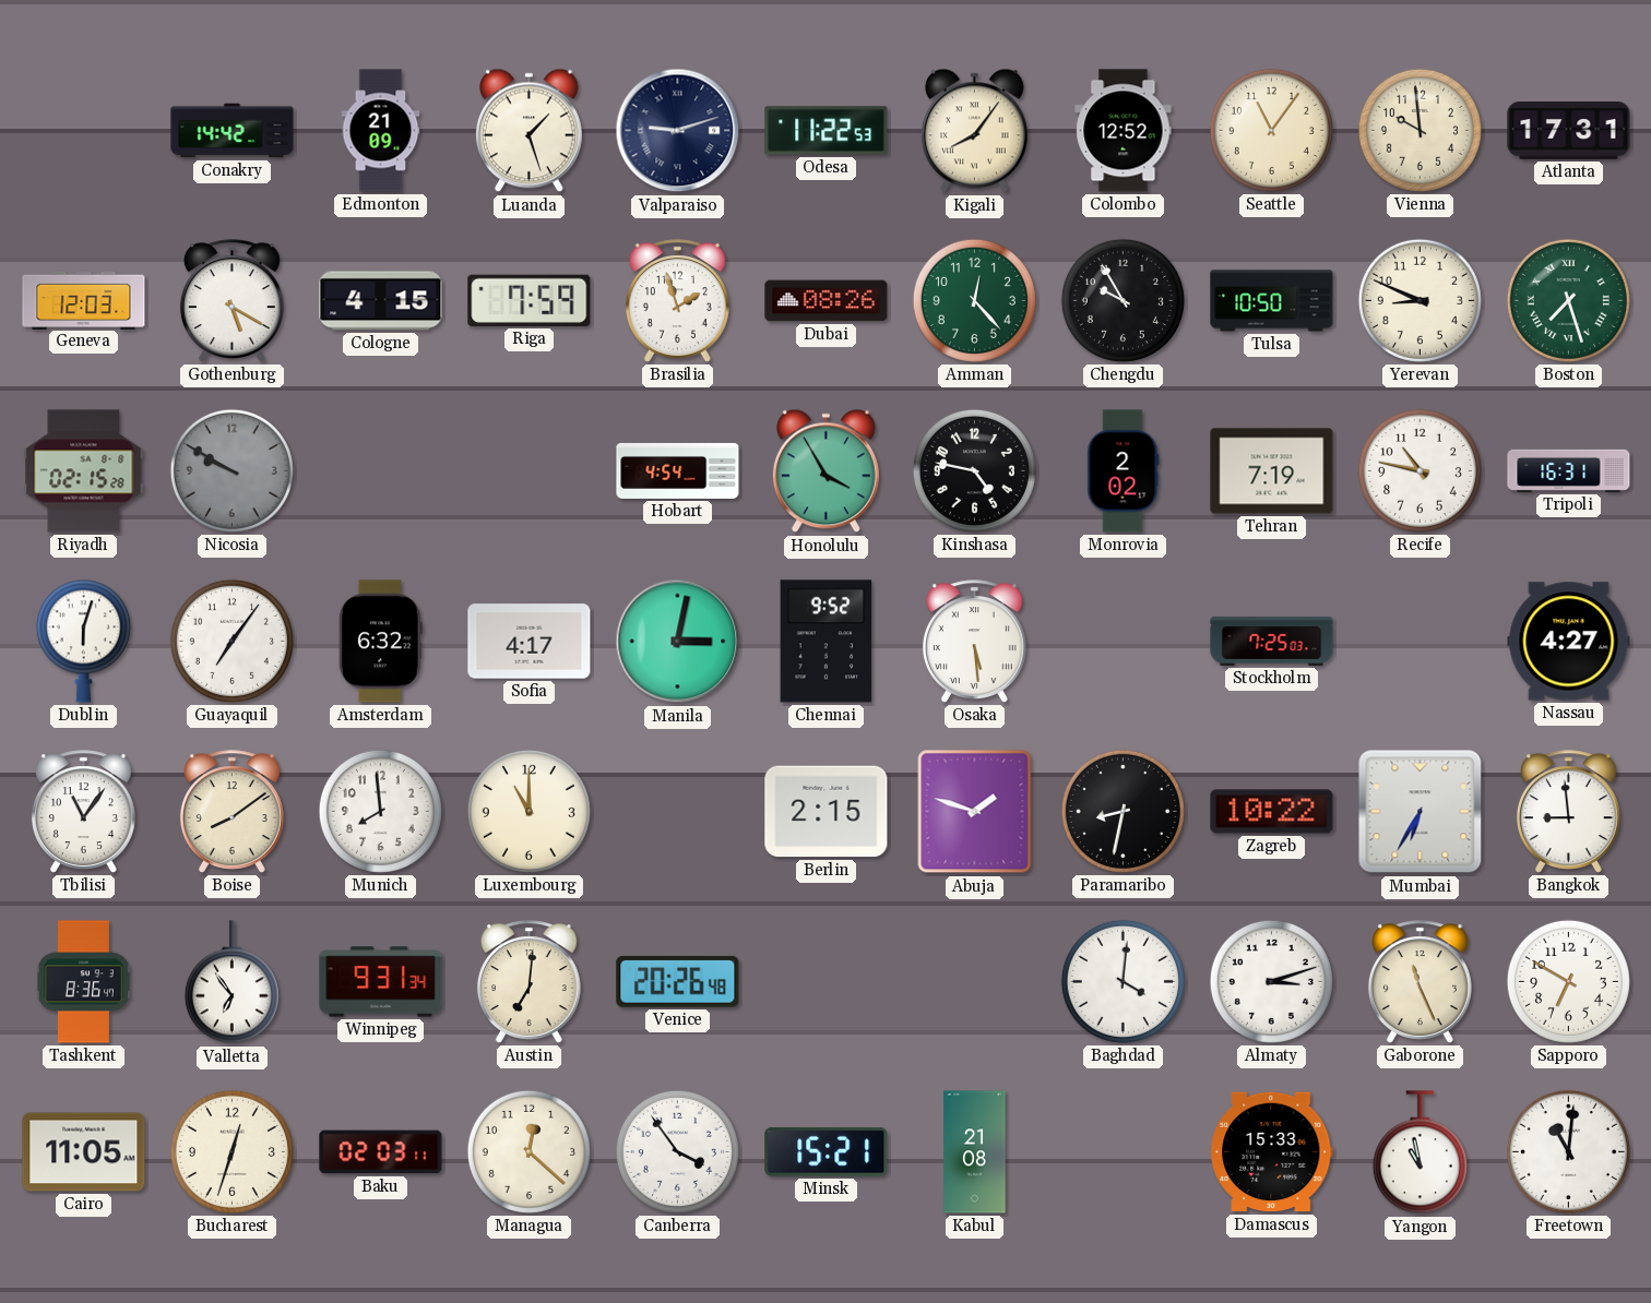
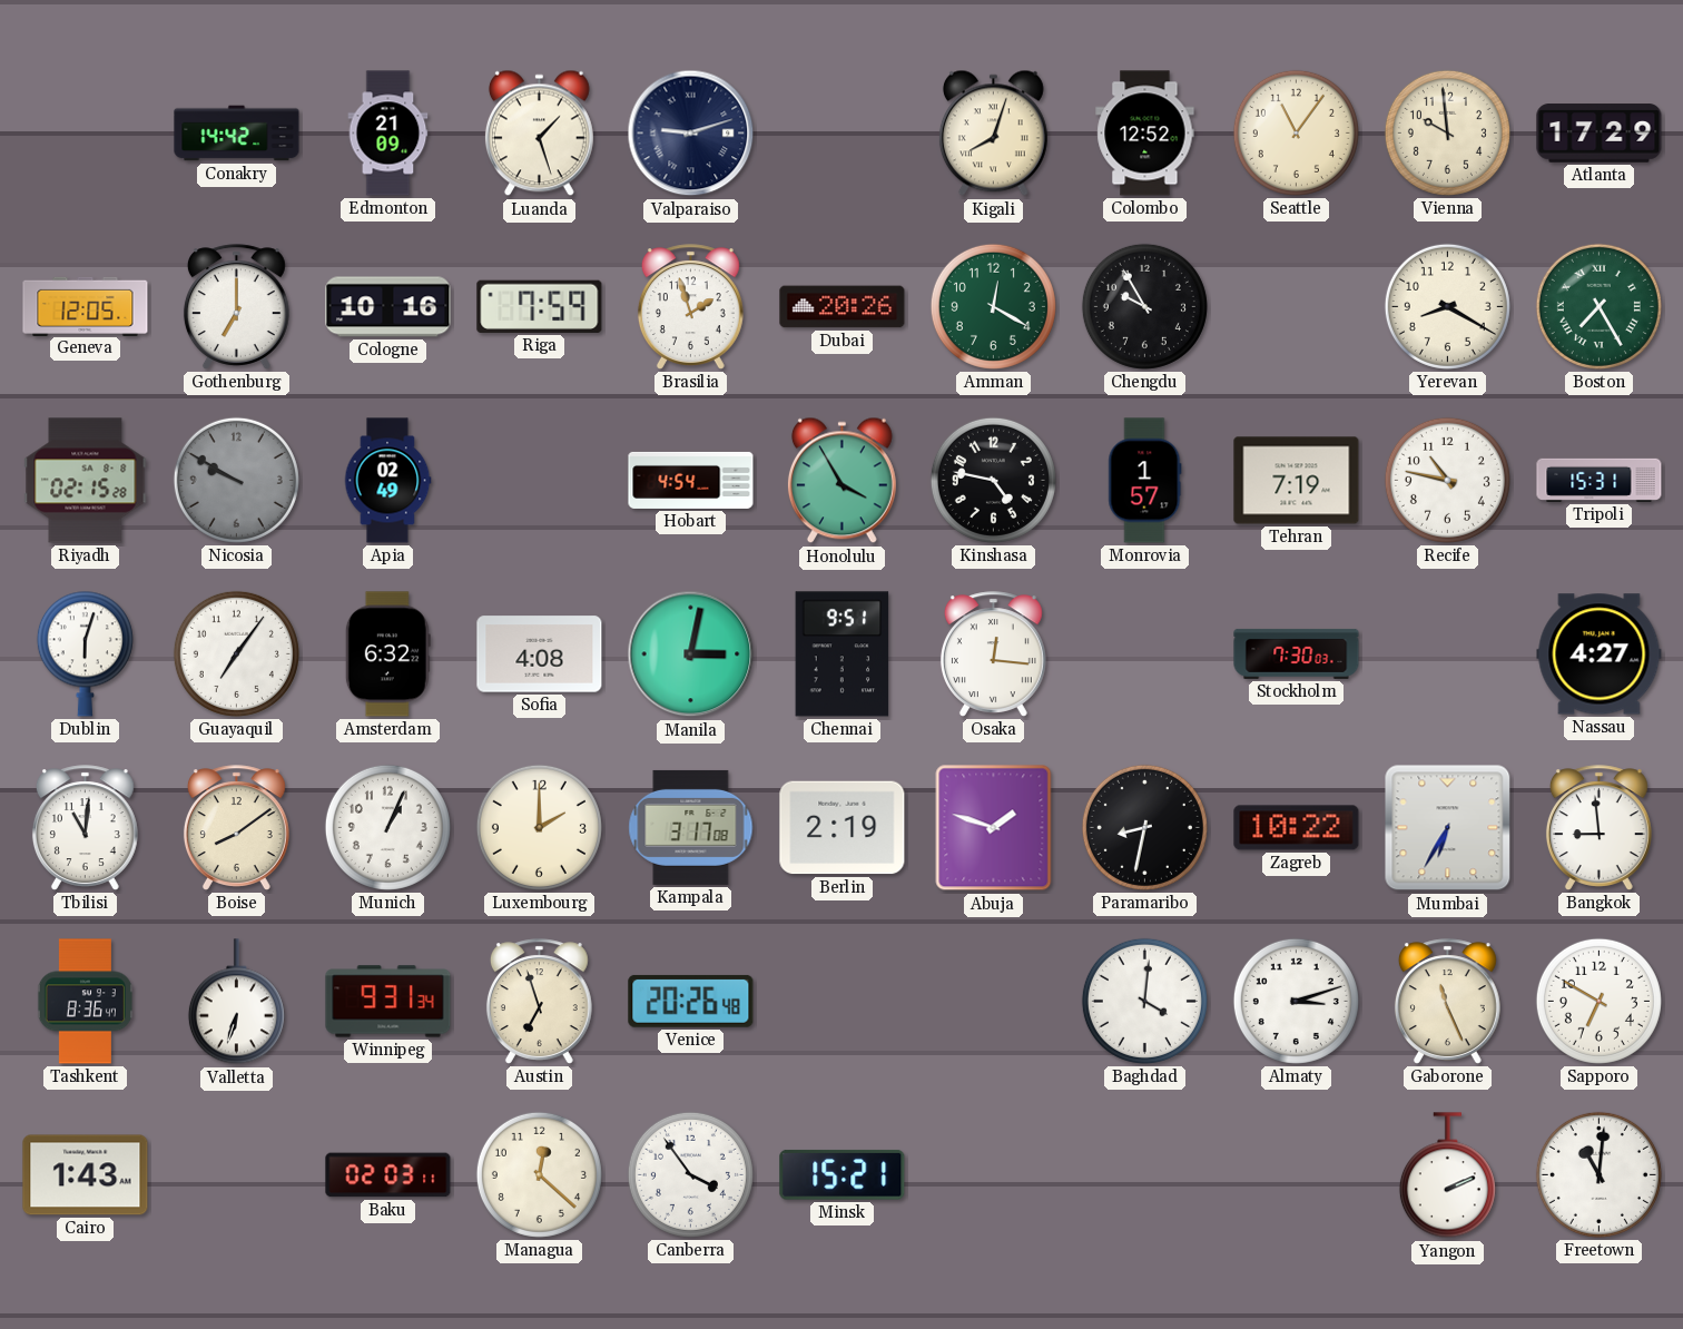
Odesa: 11:22 -> none
Kigali: 8:06 -> 8:03
Atlanta: 17:31 -> 17:29
Geneva: 12:03 -> 12:05
Gothenburg: 5:20 -> 7:00
Cologne: 4:15 -> 10:16
Dubai: 08:26 -> 20:26
Amman: 12:23 -> 12:20
Tulsa: 10:50 -> none
Yerevan: 8:49 -> 8:20
Boston: 7:27 -> 7:25
Apia: none -> 02:49
Monrovia: 2:02 -> 1:57
Tripoli: 16:31 -> 15:31
Sofia: 4:17 -> 4:08
Chennai: 9:52 -> 9:51
Osaka: 5:29 -> 12:16
Stockholm: 7:25 -> 7:30
Tbilisi: 11:06 -> 11:01
Munich: 7:59 -> 1:04
Luxembourg: 11:00 -> 2:00
Kampala: none -> 3:17
Berlin: 2:15 -> 2:19
Valletta: 6:54 -> 6:33
Austin: 7:01 -> 6:57
Cairo: 11:05 -> 1:43
Bucharest: 12:33 -> none
Kabul: 21:08 -> none
Damascus: 15:33 -> none
Yangon: 10:58 -> 2:11
